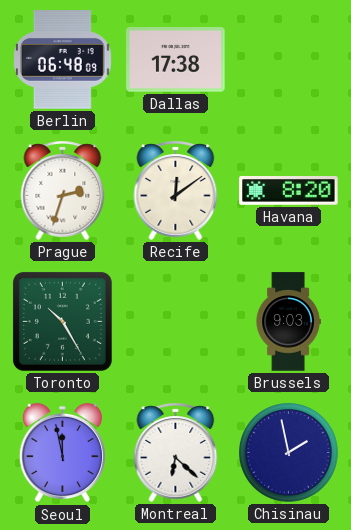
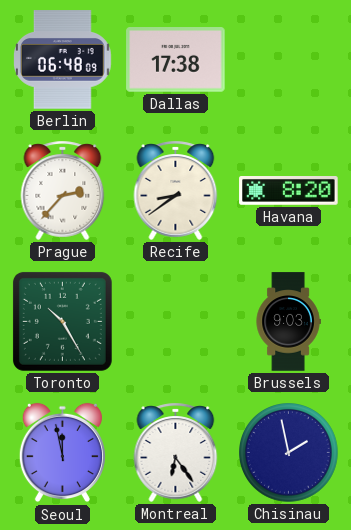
Prague: 2:33 -> 2:37
Recife: 12:09 -> 8:39
Montreal: 6:22 -> 6:24
